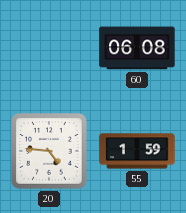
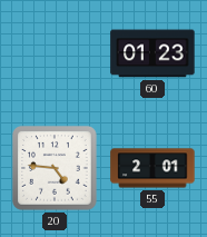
60: 06:08 -> 01:23
55: 1:59 -> 2:01
